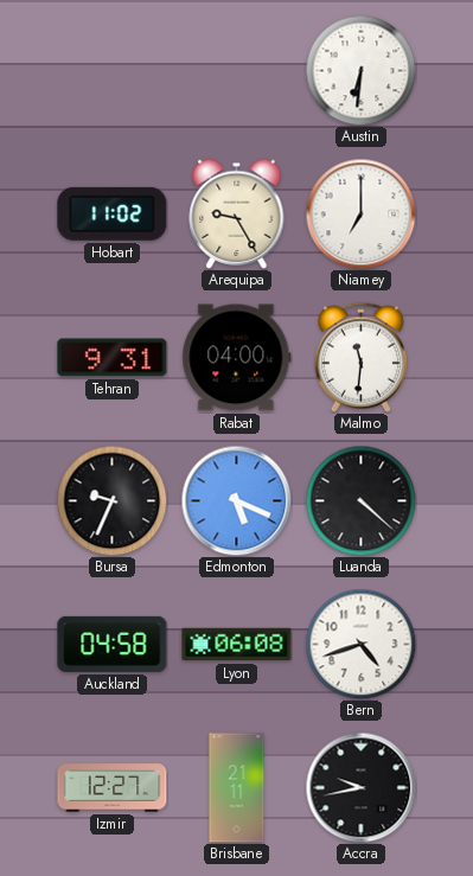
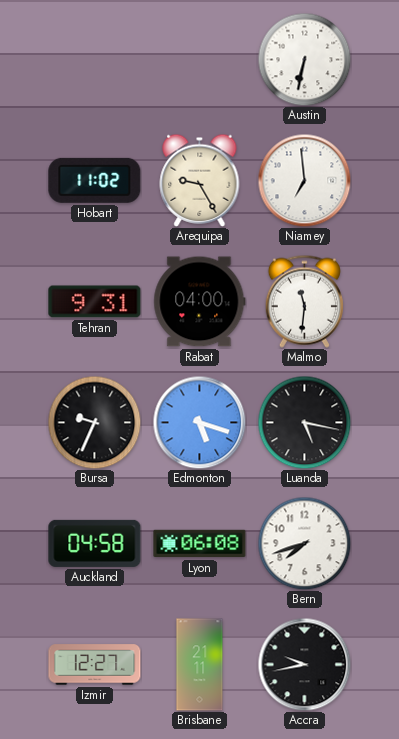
Austin: 6:31 -> 6:32
Niamey: 7:00 -> 6:59
Edmonton: 5:19 -> 5:18
Luanda: 4:22 -> 5:17
Bern: 4:42 -> 7:42
